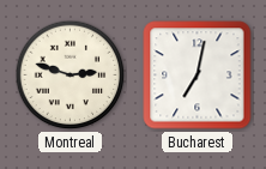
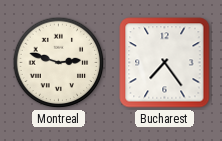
Bucharest: 7:02 -> 7:24
